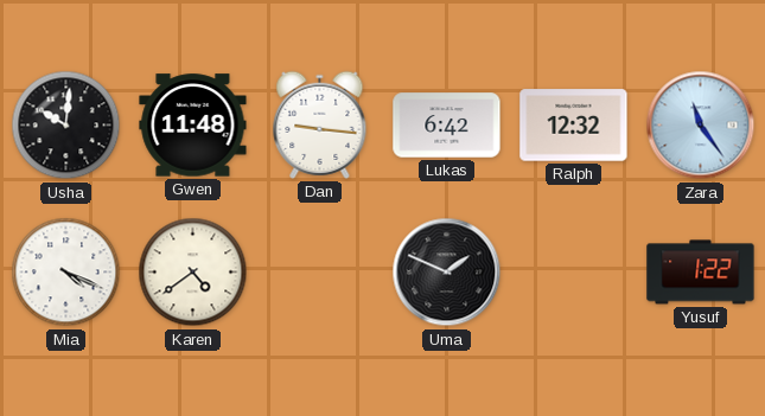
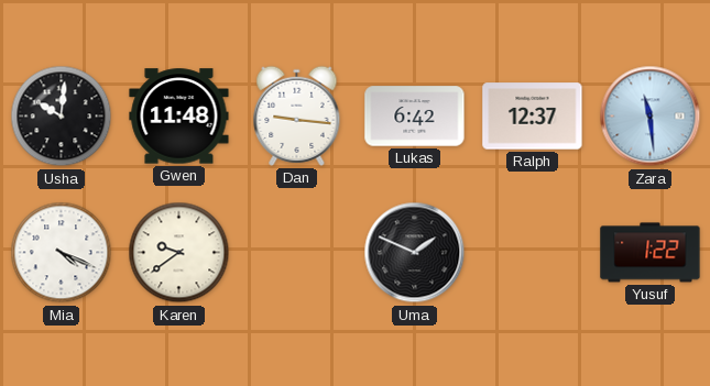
Ralph: 12:32 -> 12:37
Zara: 11:24 -> 11:29
Karen: 4:39 -> 9:39
